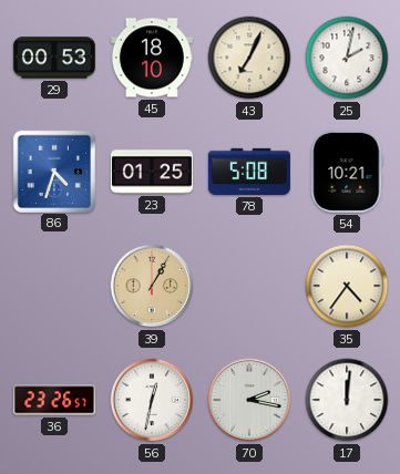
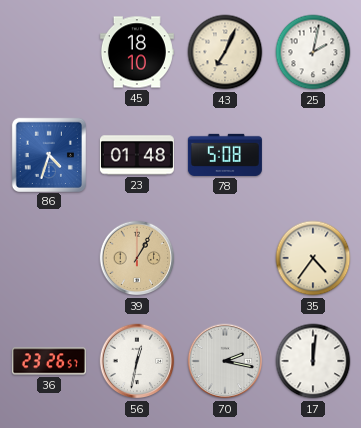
29: 00:53 -> none
23: 01:25 -> 01:48
54: 10:21 -> none
